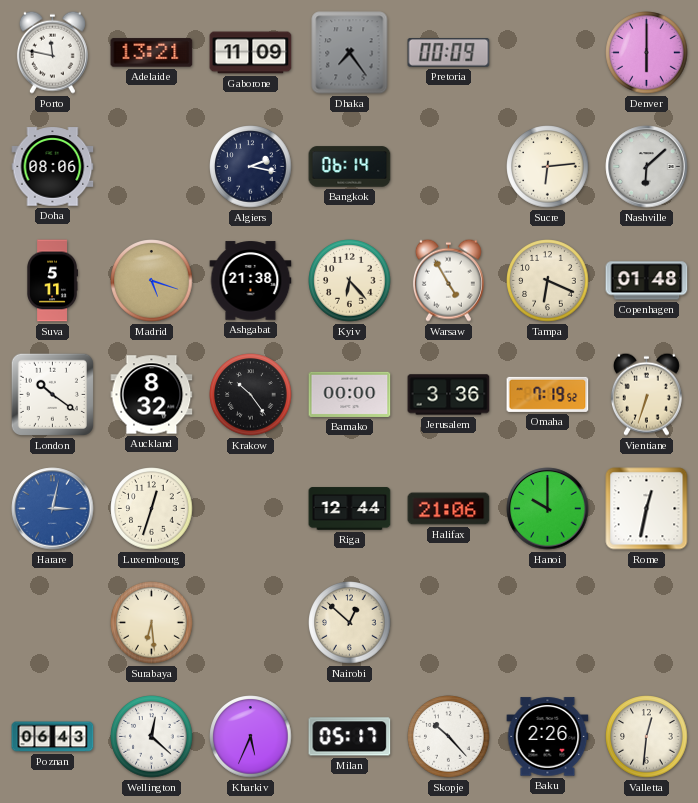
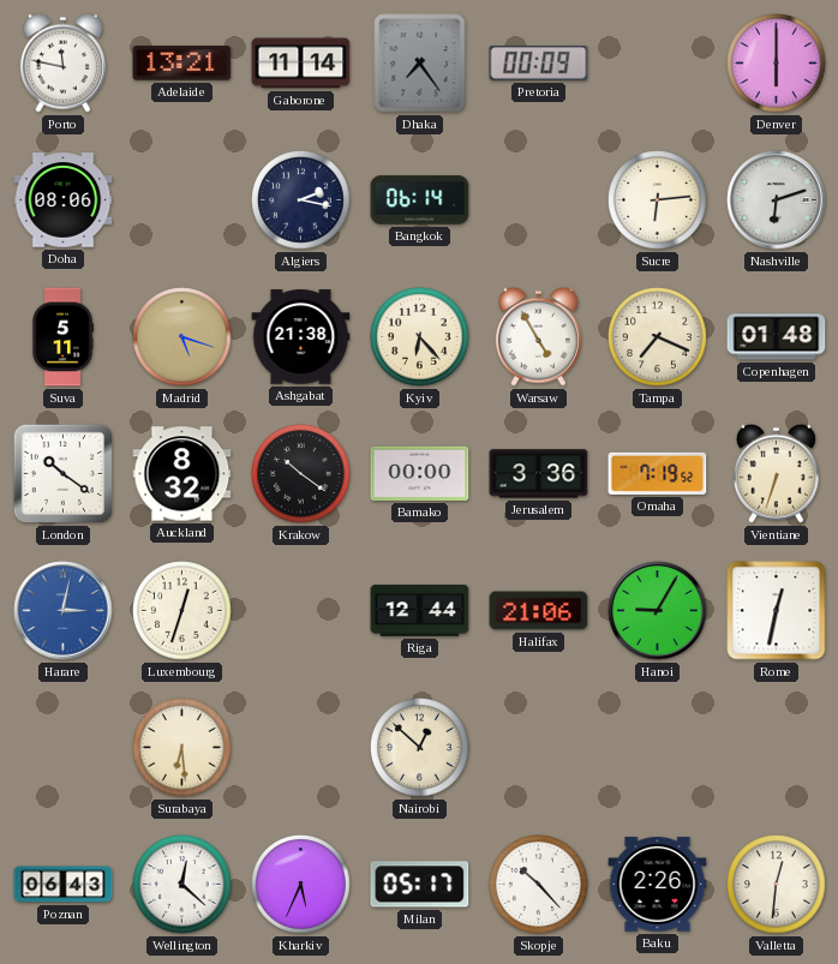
Gaborone: 11:09 -> 11:14
Nashville: 6:08 -> 6:12
Tampa: 6:19 -> 7:19
Krakow: 10:24 -> 10:21
Hanoi: 10:00 -> 9:05
